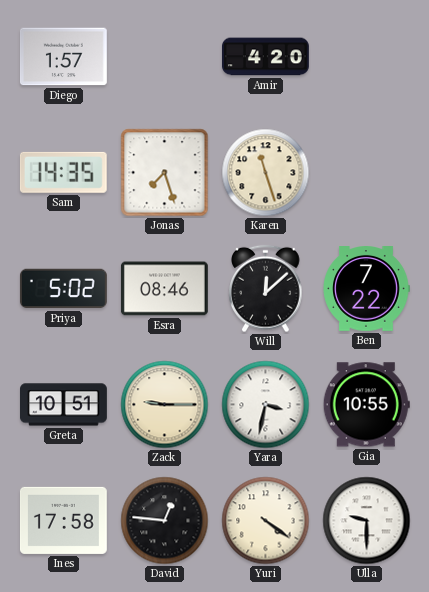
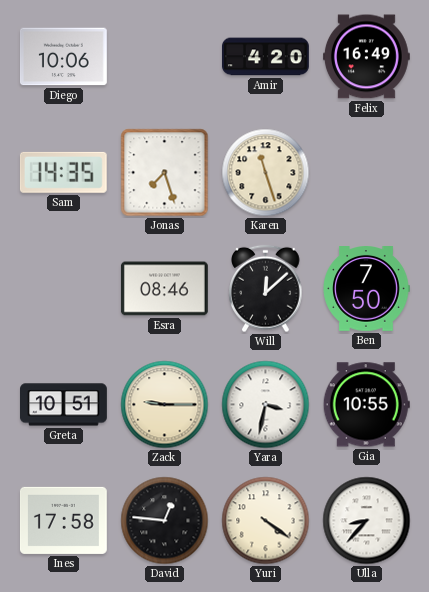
Diego: 1:57 -> 10:06
Felix: none -> 16:49
Priya: 5:02 -> none
Ben: 7:22 -> 7:50
Ulla: 9:30 -> 8:37
